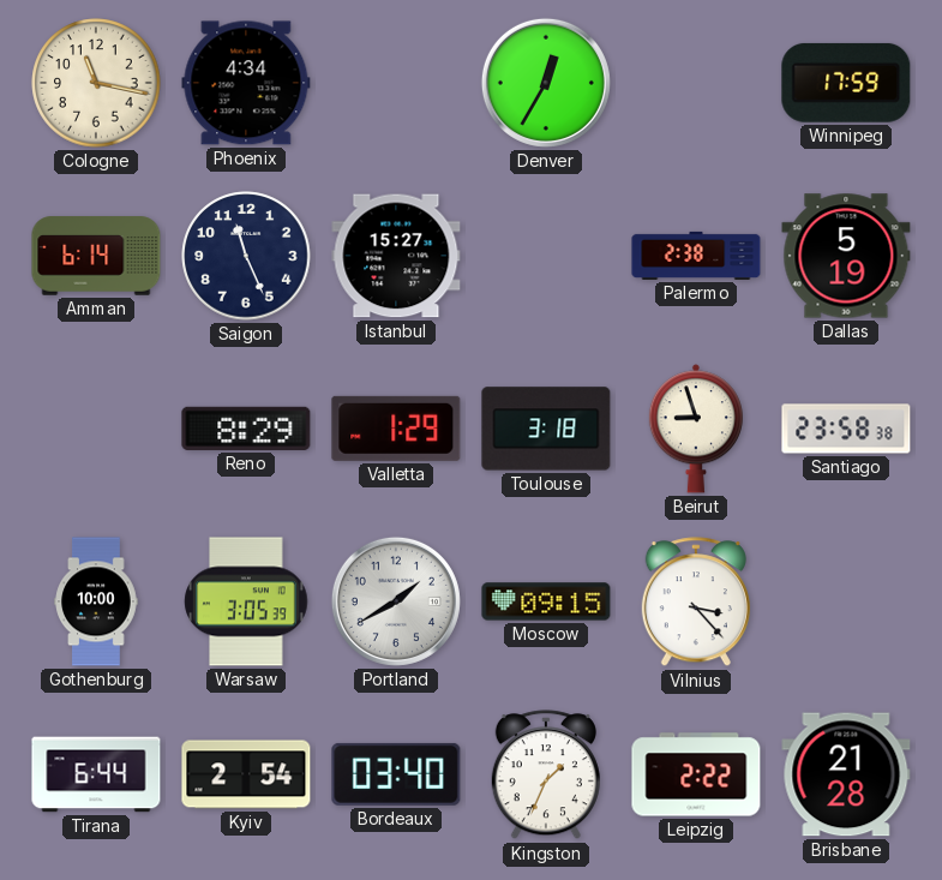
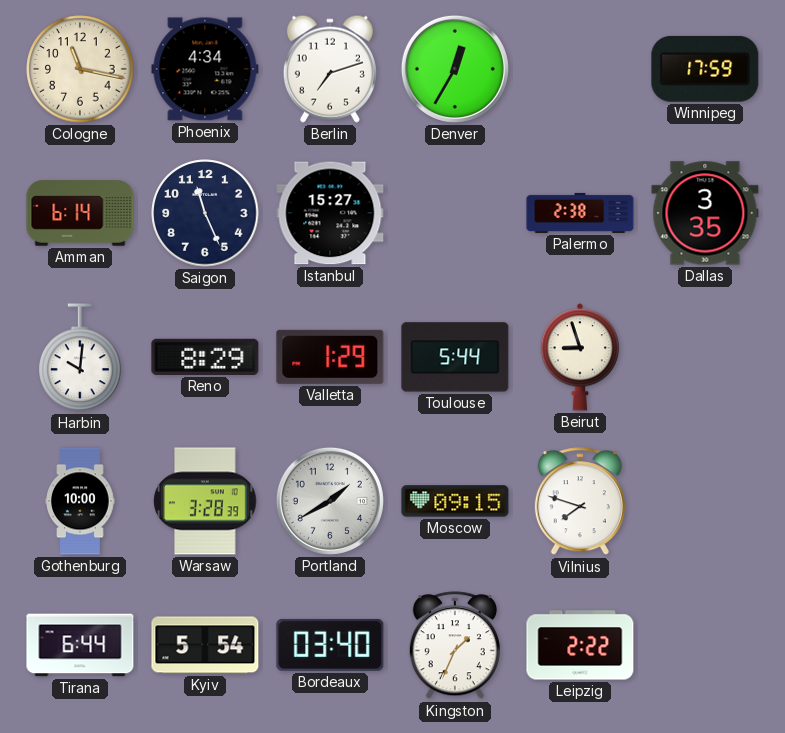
Berlin: none -> 7:12
Dallas: 5:19 -> 3:35
Harbin: none -> 10:01
Toulouse: 3:18 -> 5:44
Santiago: 23:58 -> none
Warsaw: 3:05 -> 3:28
Vilnius: 3:23 -> 7:48
Kyiv: 2:54 -> 5:54
Brisbane: 21:28 -> none
